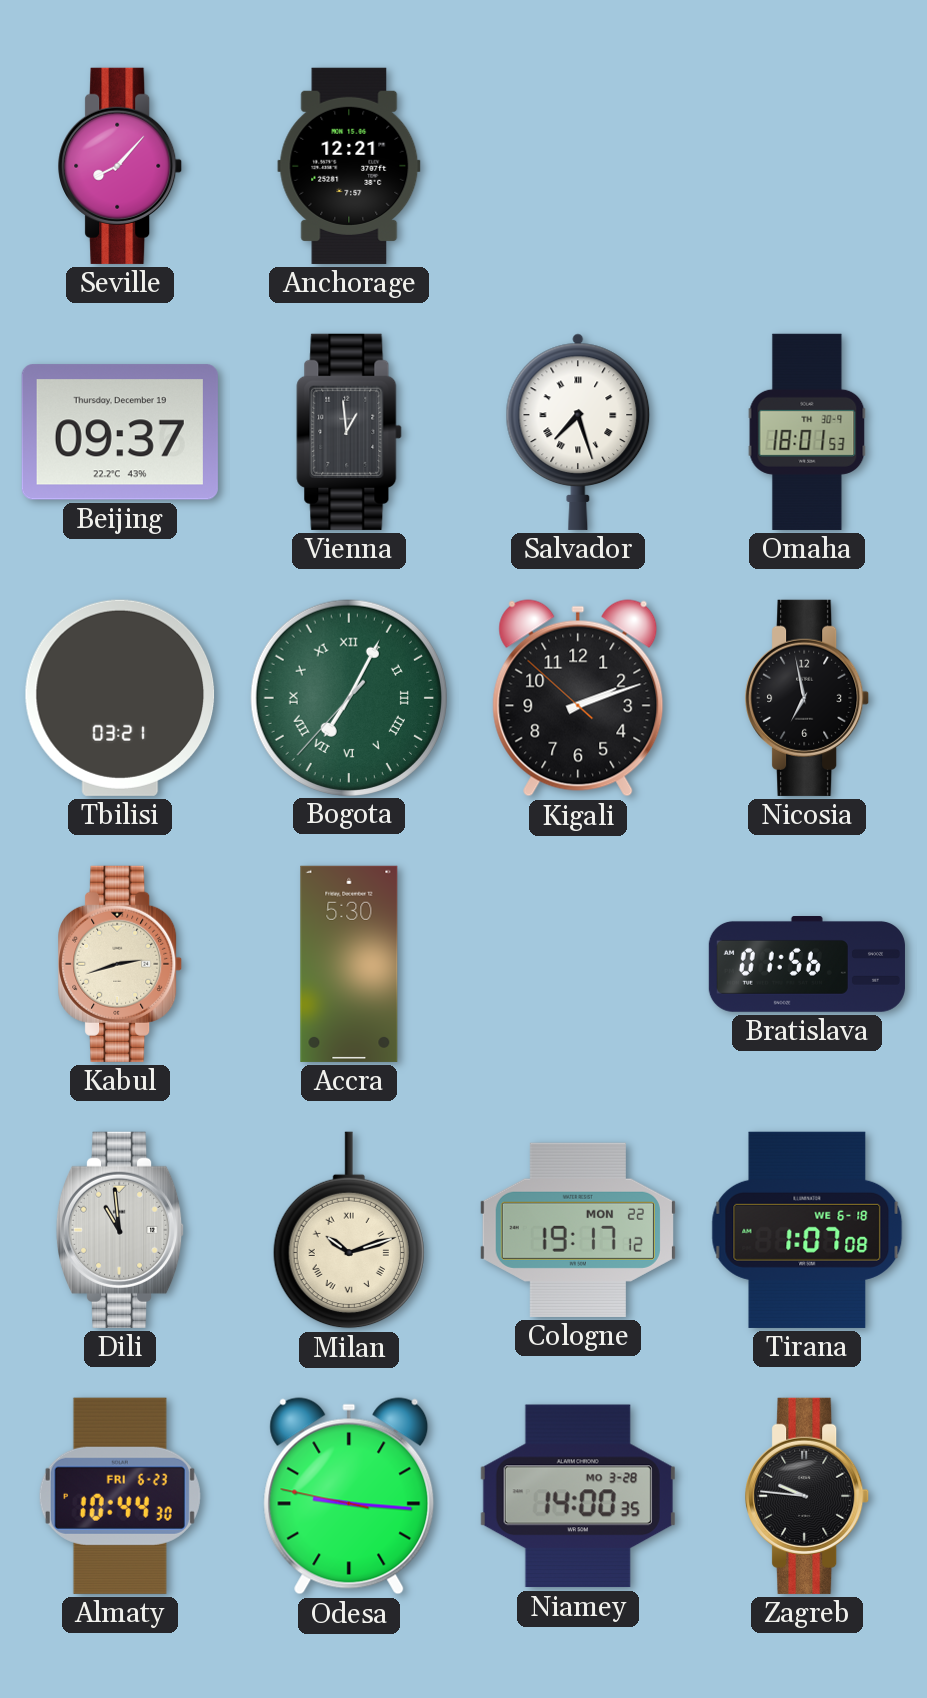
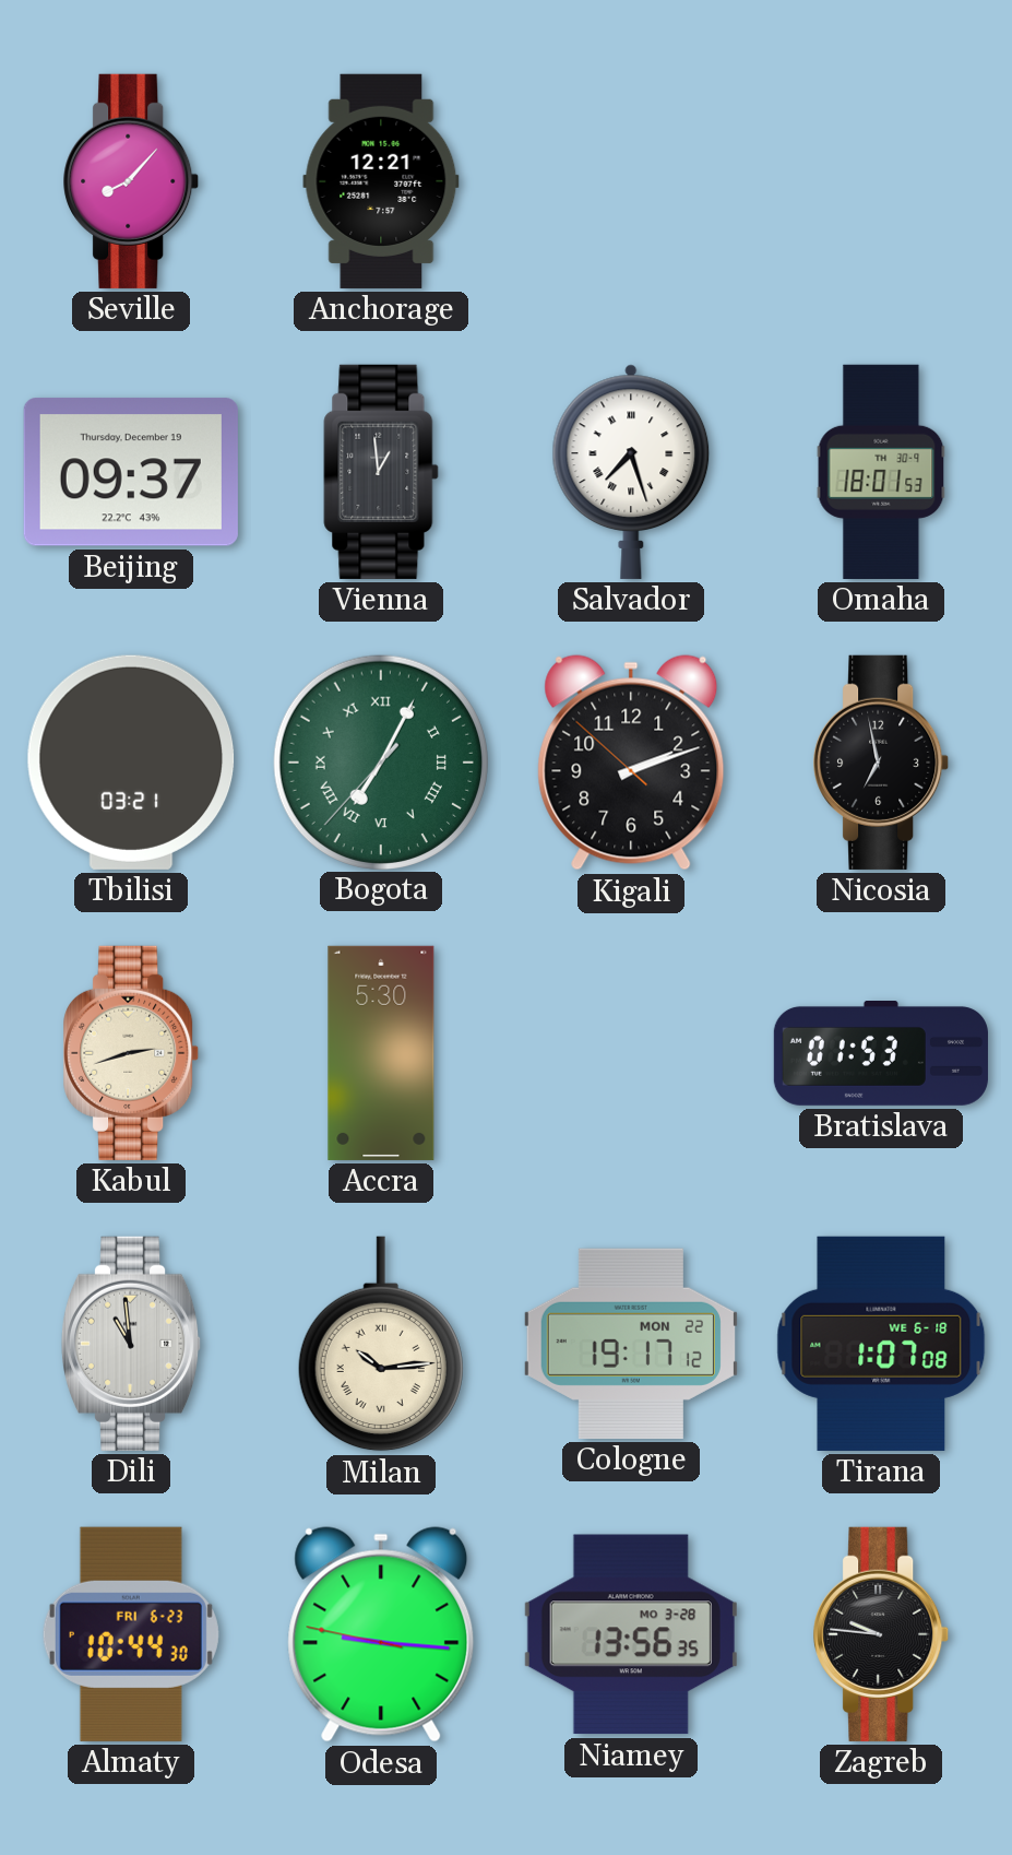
Bratislava: 01:56 -> 01:53
Milan: 10:12 -> 10:14
Niamey: 14:00 -> 13:56
